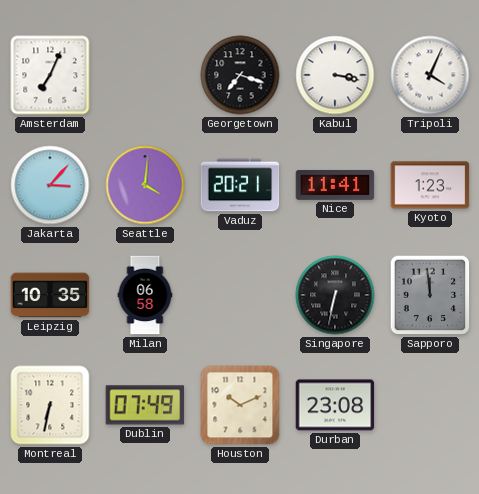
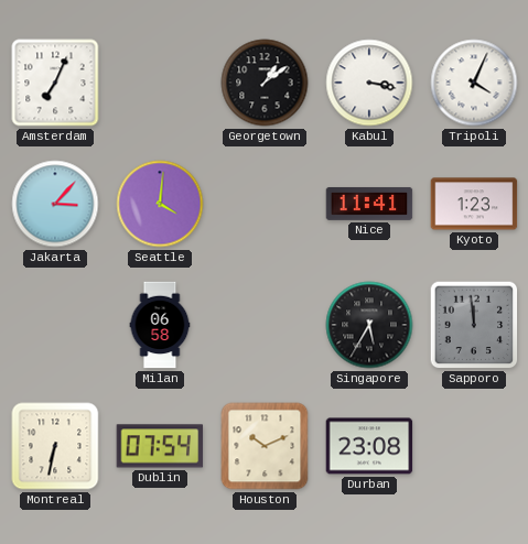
Georgetown: 7:18 -> 1:09
Vaduz: 20:21 -> none
Leipzig: 10:35 -> none
Singapore: 6:32 -> 5:35
Dublin: 07:49 -> 07:54
